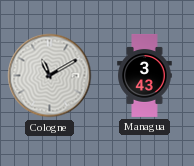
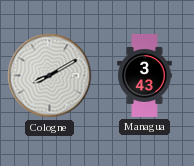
Cologne: 11:10 -> 8:10
